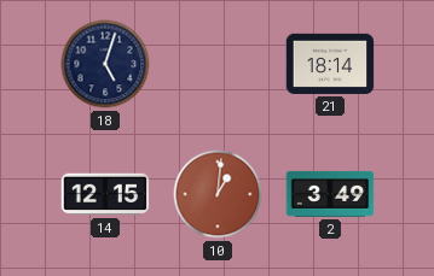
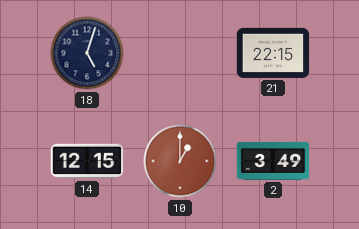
21: 18:14 -> 22:15
10: 1:01 -> 1:00
